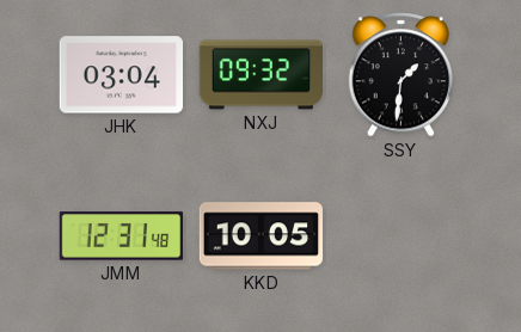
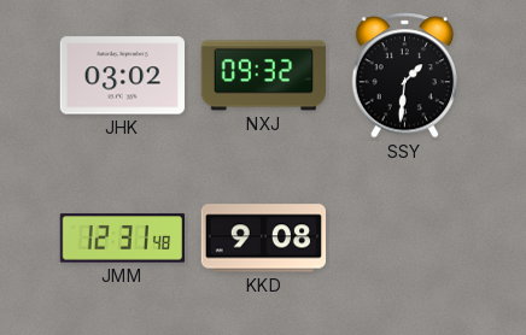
JHK: 03:04 -> 03:02
KKD: 10:05 -> 9:08
